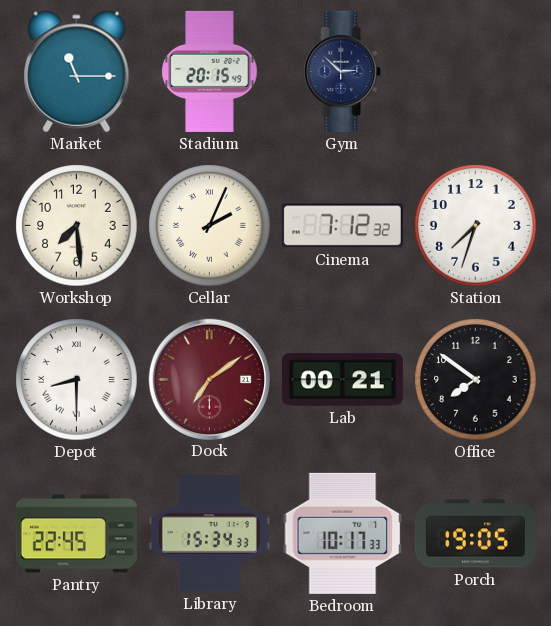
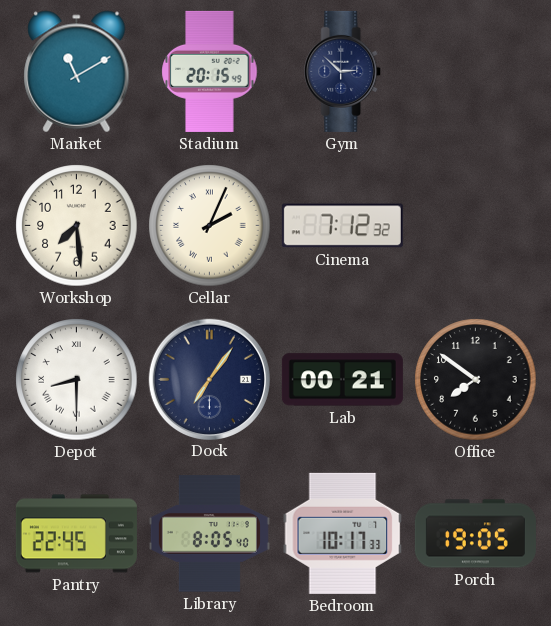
Market: 11:15 -> 11:10
Station: 7:33 -> none
Dock: 7:09 -> 7:06
Dock dial: burgundy -> navy
Library: 15:34 -> 8:05
